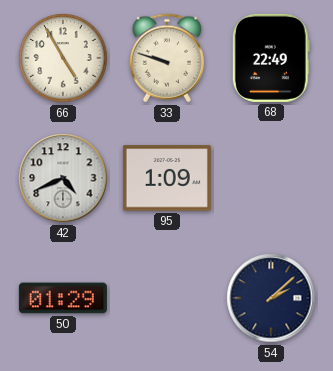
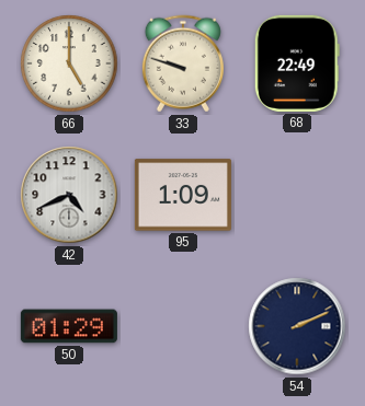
66: 4:55 -> 5:00
54: 2:08 -> 2:11
